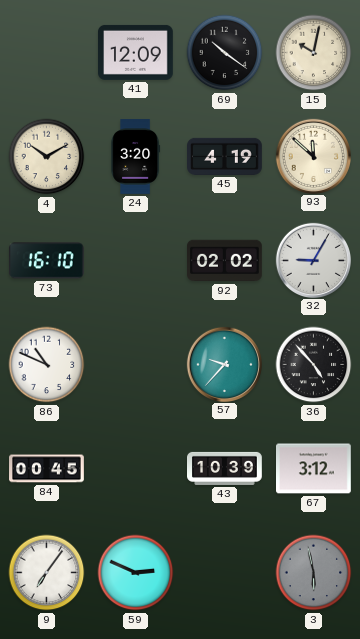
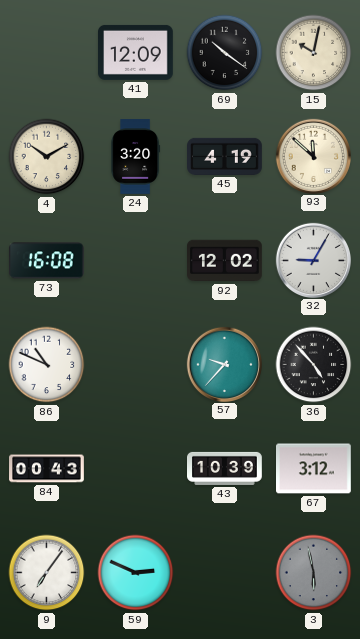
73: 16:10 -> 16:08
92: 02:02 -> 12:02
84: 00:45 -> 00:43
